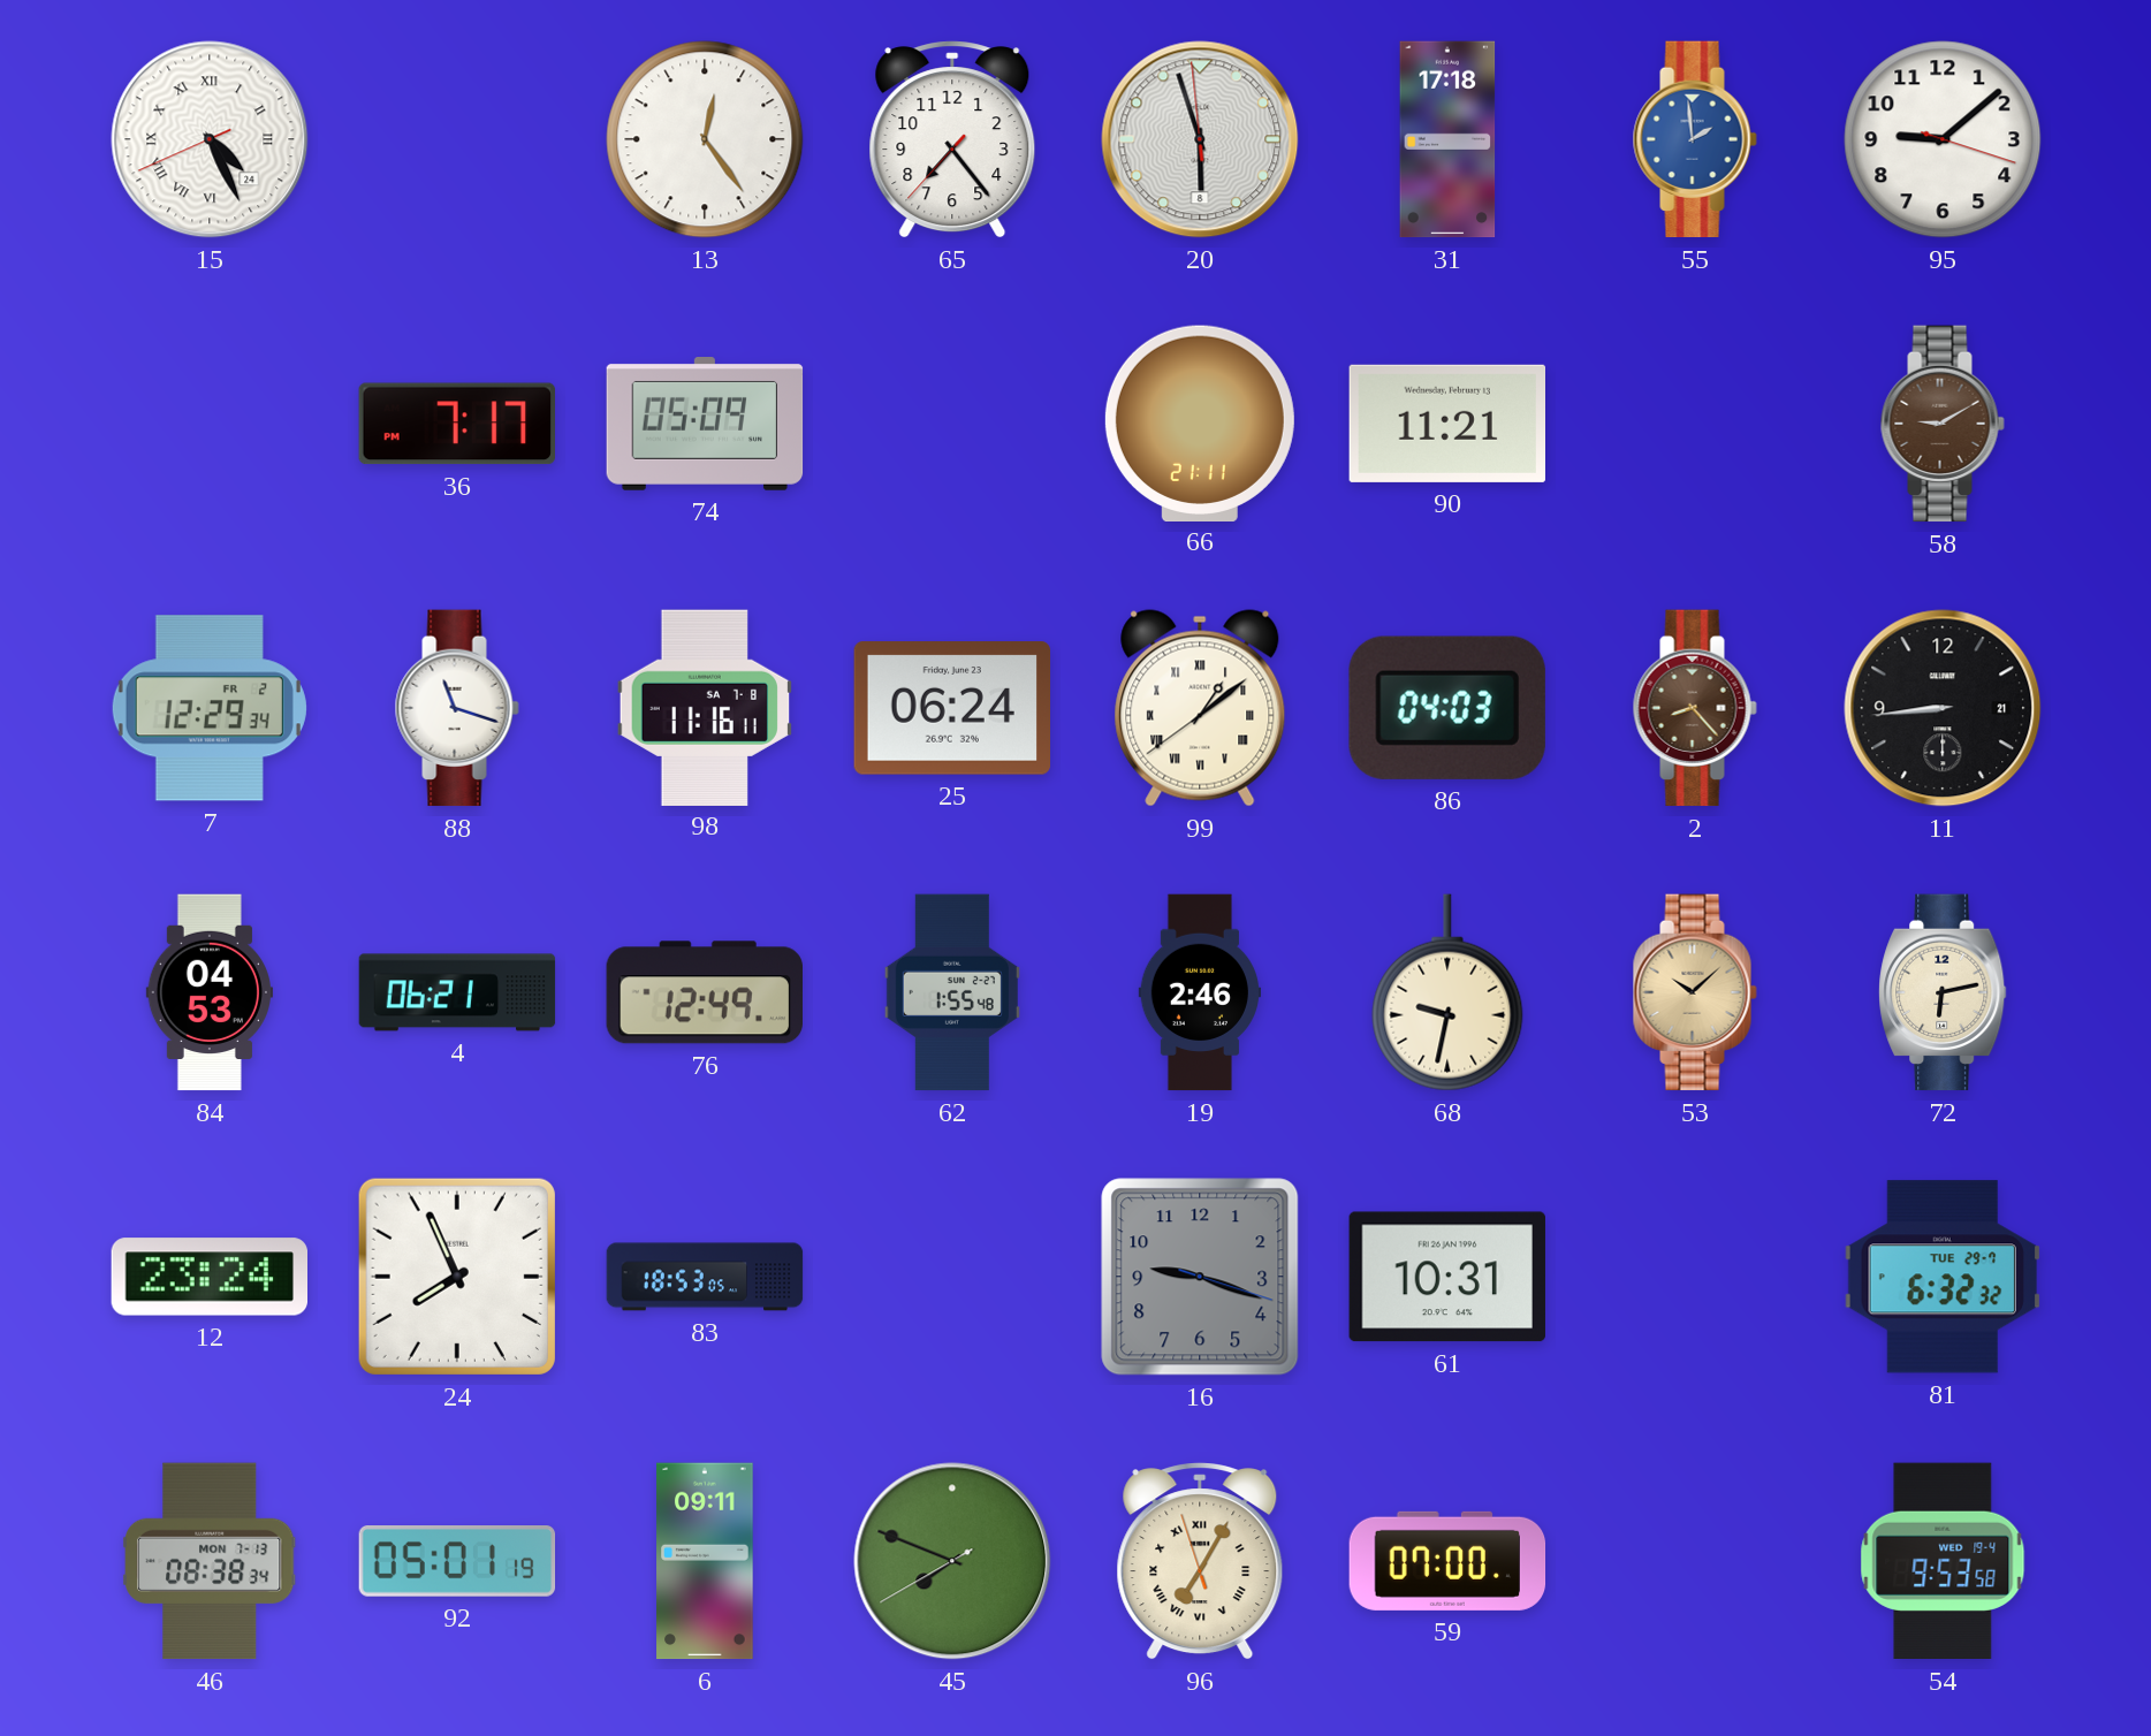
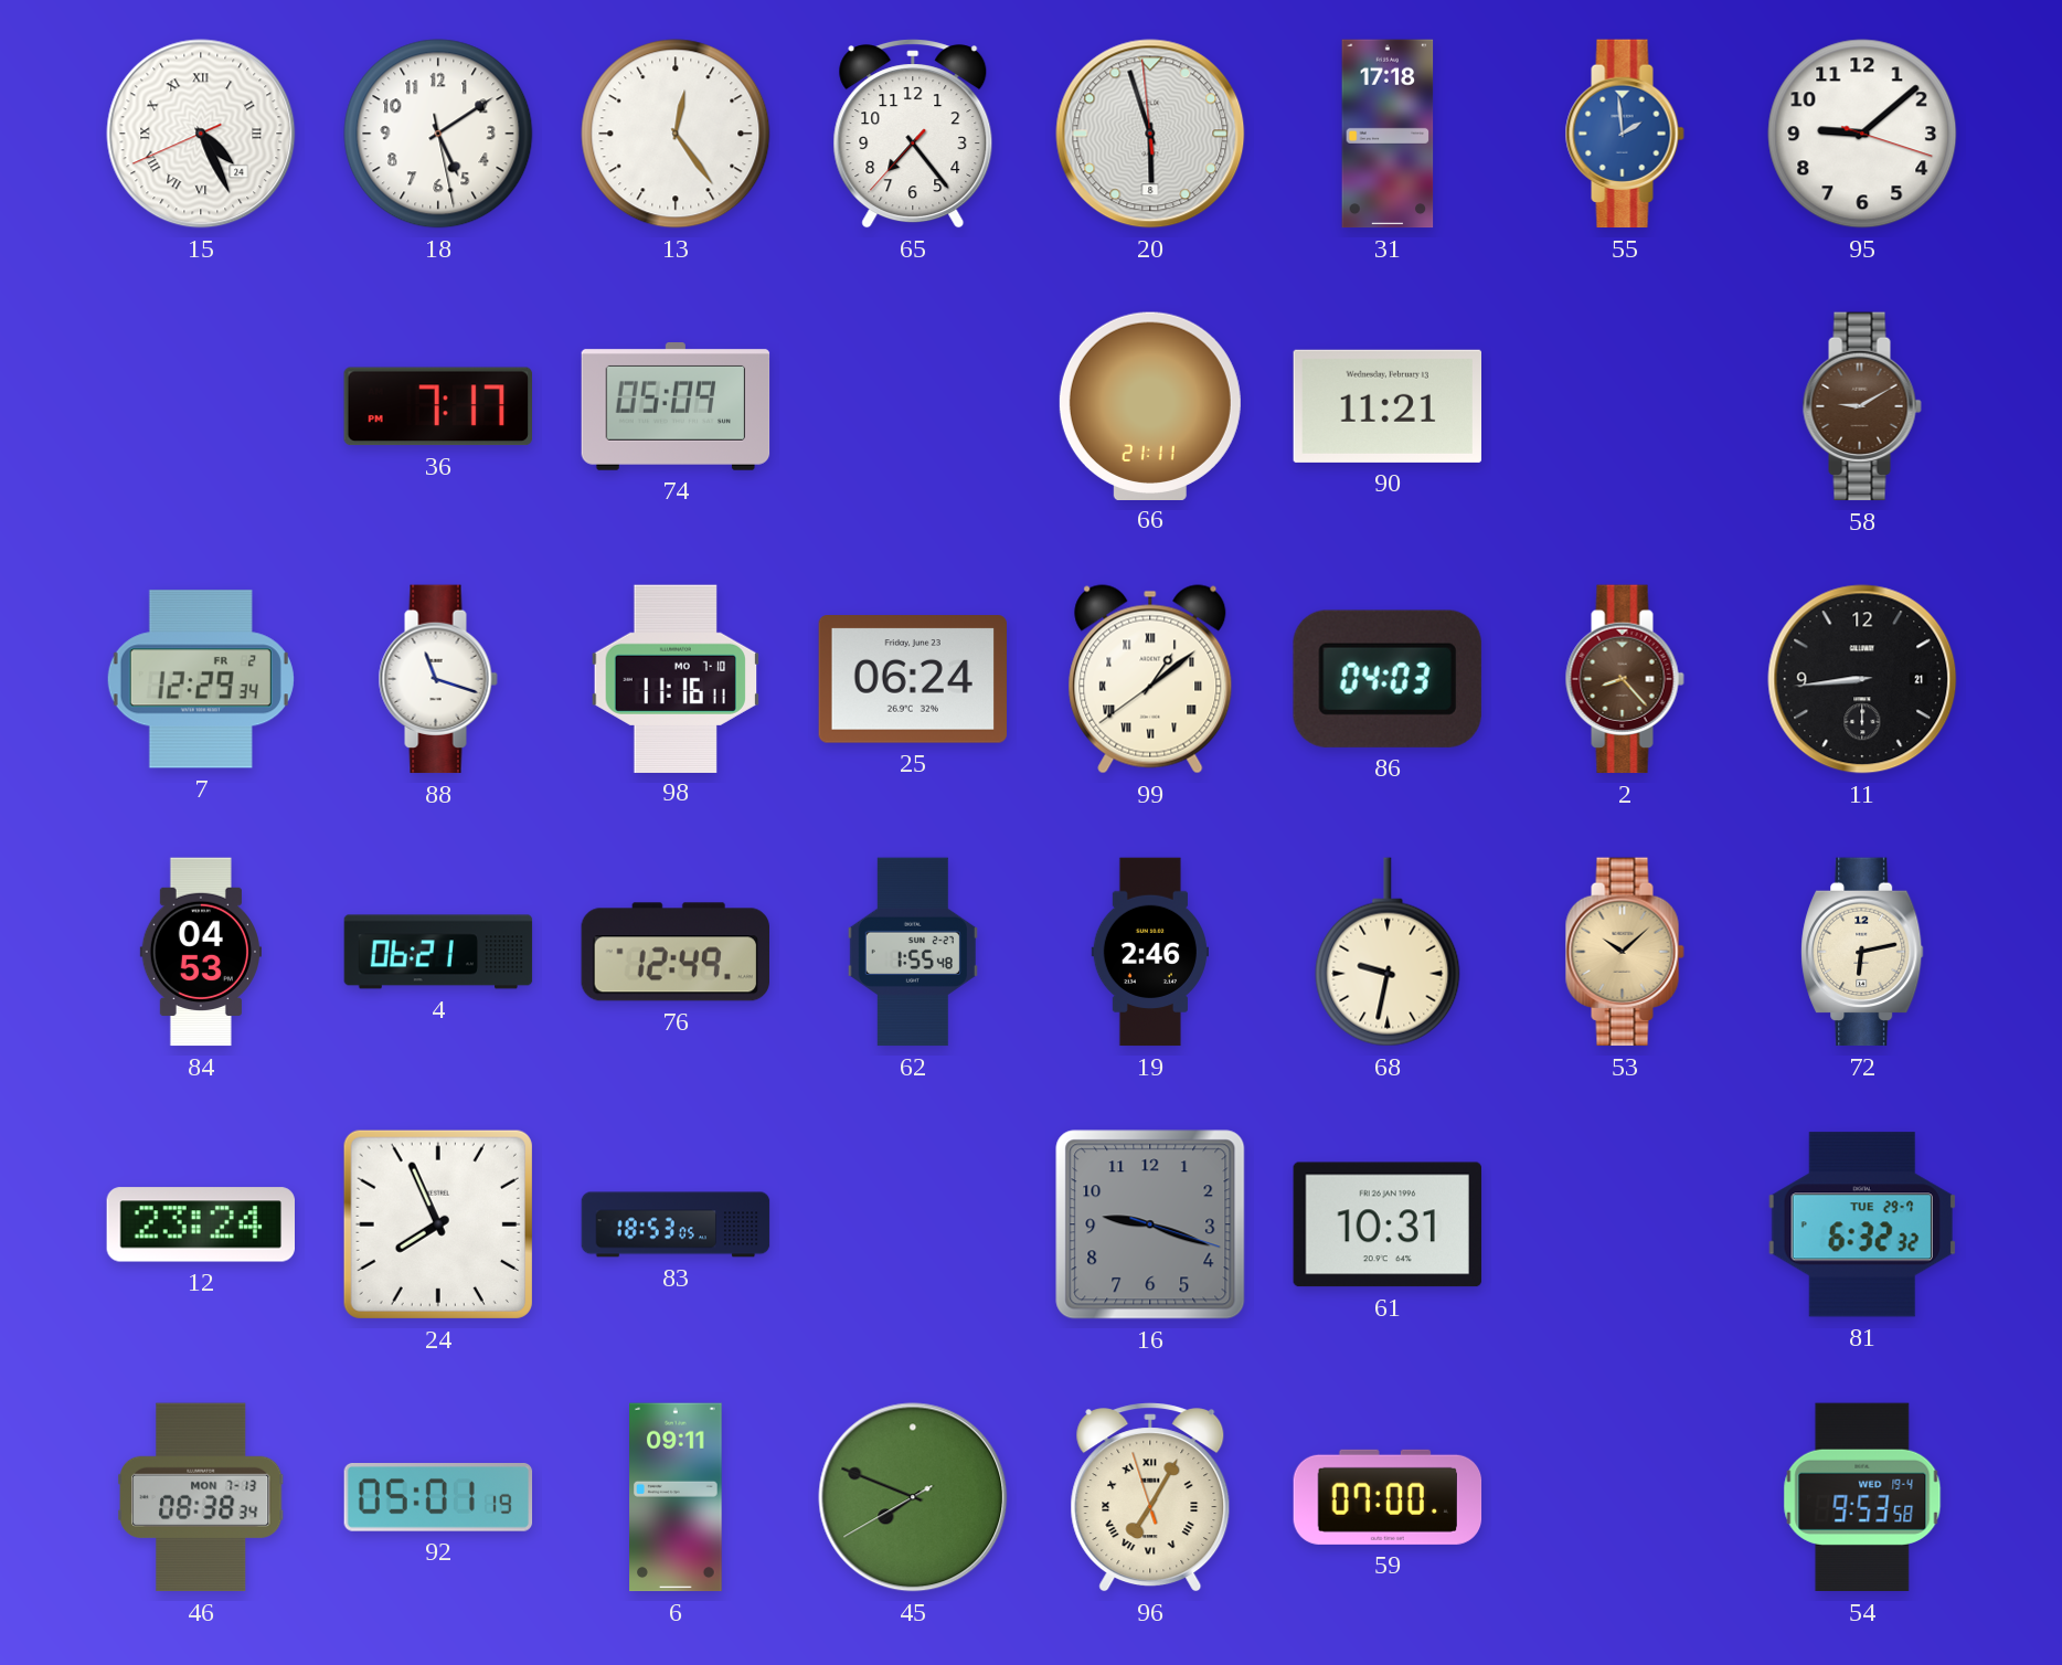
18: none -> 5:09
98 date: SA 7-8 -> MO 7-10
